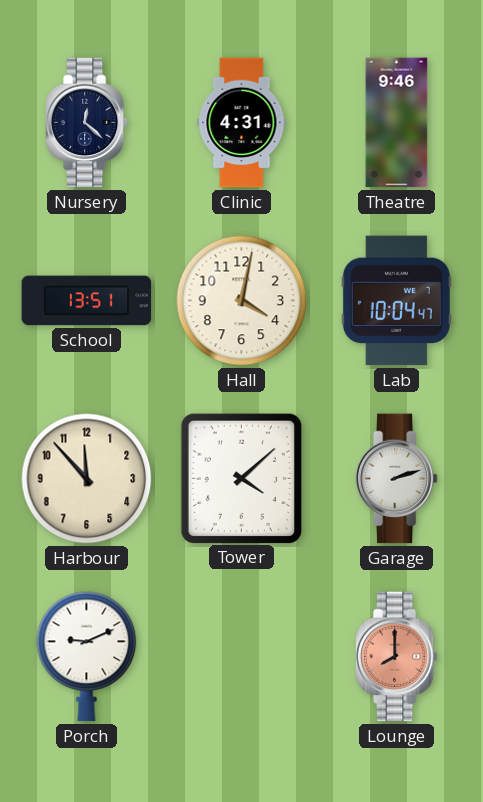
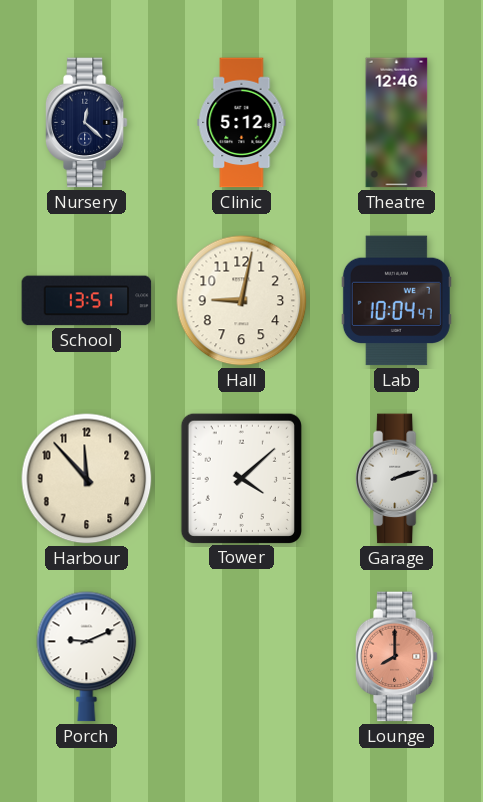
Clinic: 4:31 -> 5:12
Theatre: 9:46 -> 12:46
Hall: 4:02 -> 9:02
